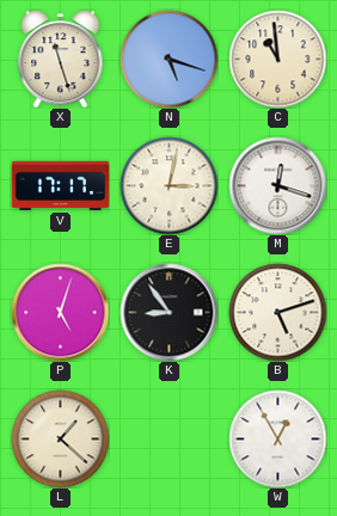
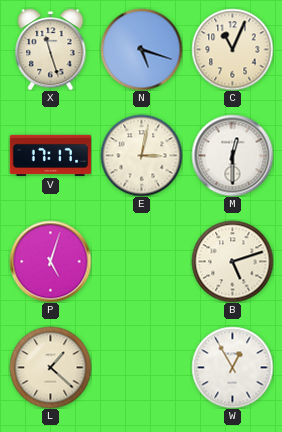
C: 10:59 -> 11:04
M: 12:18 -> 12:30
K: 8:54 -> none
